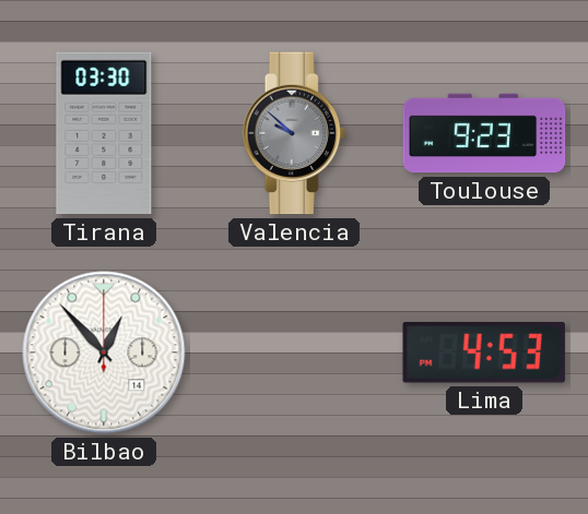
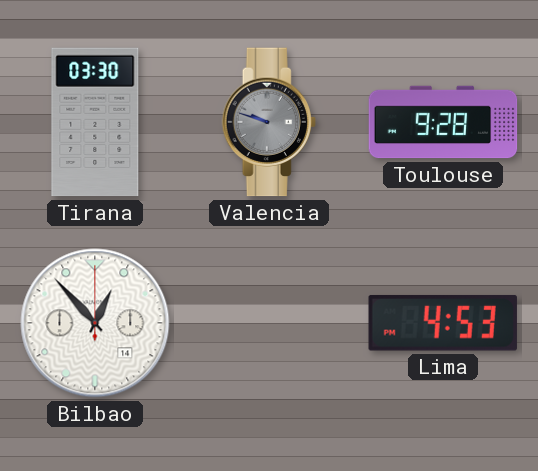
Valencia: 9:52 -> 9:48
Toulouse: 9:23 -> 9:28
